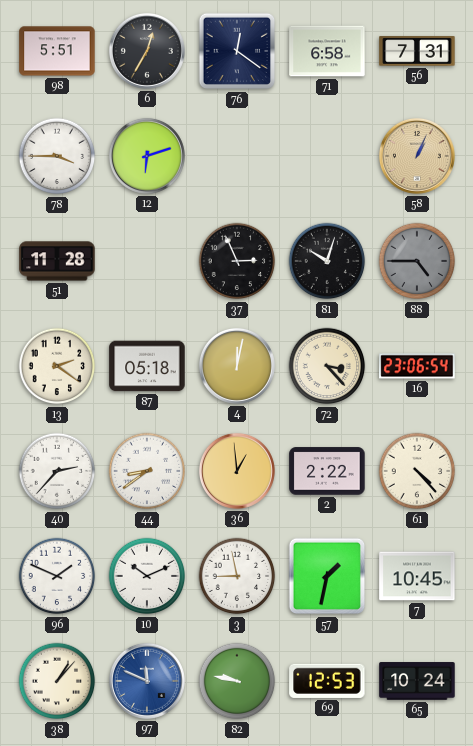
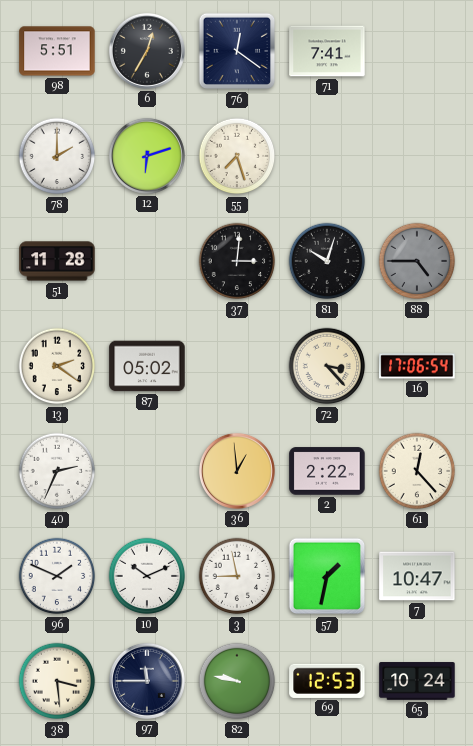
71: 6:58 -> 7:41
56: 7:31 -> none
78: 3:45 -> 2:00
55: none -> 7:27
58: 1:04 -> none
37: 2:56 -> 3:01
87: 05:18 -> 05:02
4: 12:02 -> none
16: 23:06 -> 17:06
40: 2:37 -> 2:34
44: 8:39 -> none
61: 4:23 -> 12:23
7: 10:45 -> 10:47
38: 1:07 -> 3:29
97: 11:49 -> 11:45
97 dial: blue -> navy
